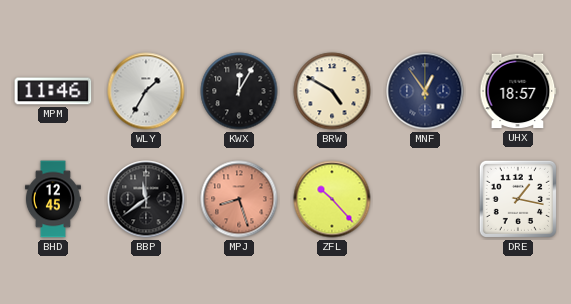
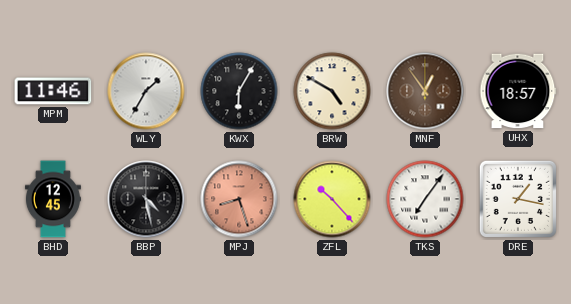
KWX: 12:05 -> 6:05
MNF dial: navy -> brown
BBP: 11:39 -> 4:28
TKS: none -> 7:06
